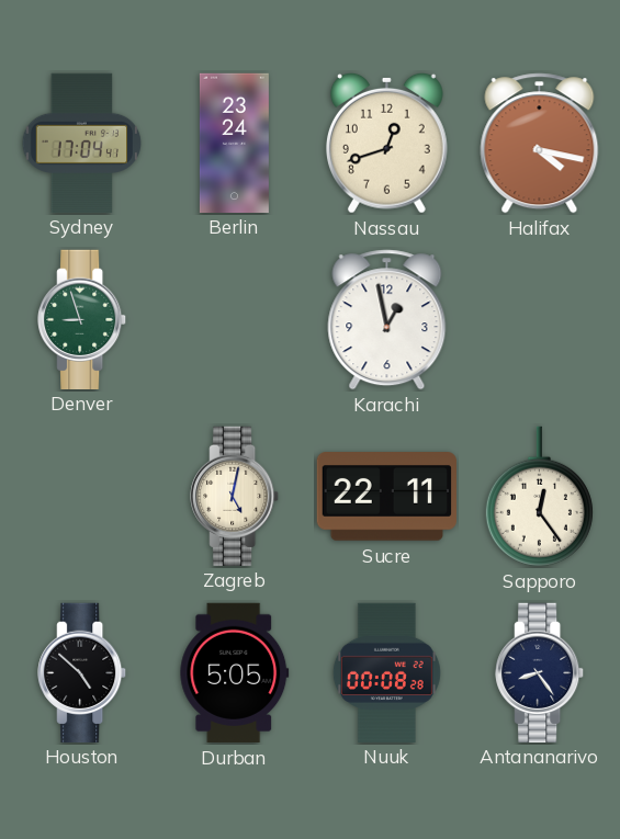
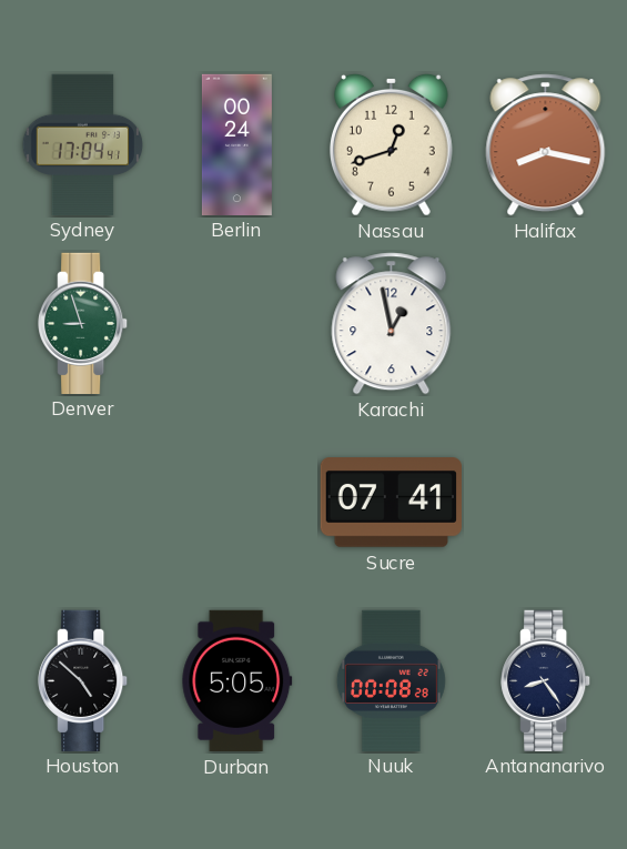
Berlin: 23:24 -> 00:24
Halifax: 4:17 -> 8:17
Zagreb: 5:02 -> none
Sucre: 22:11 -> 07:41
Sapporo: 12:24 -> none
